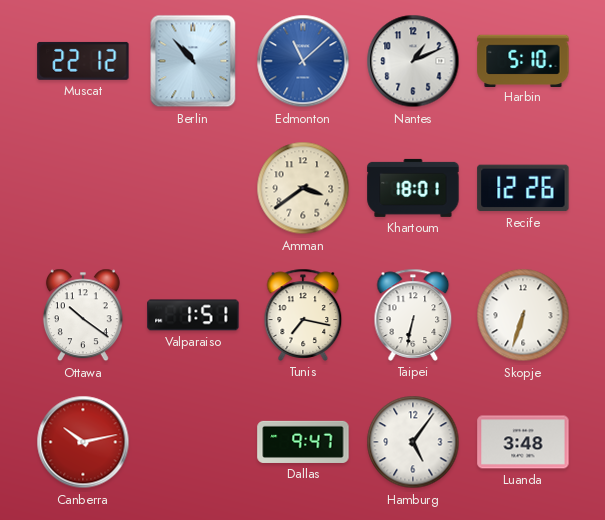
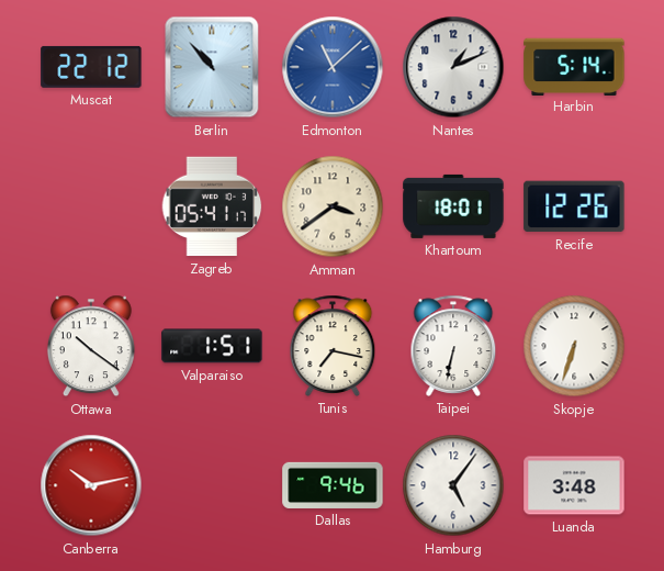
Harbin: 5:10 -> 5:14
Zagreb: none -> 05:41
Dallas: 9:47 -> 9:46
